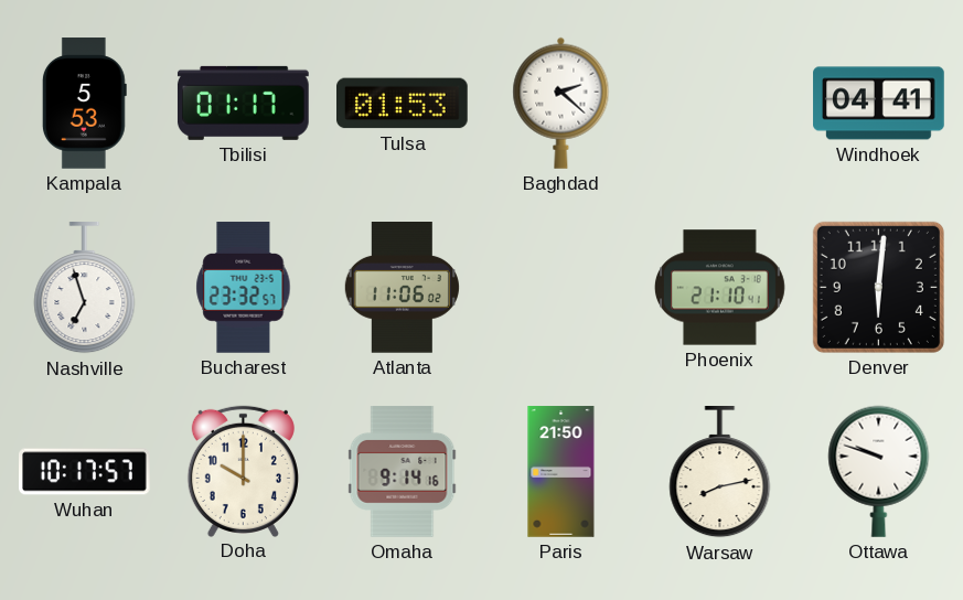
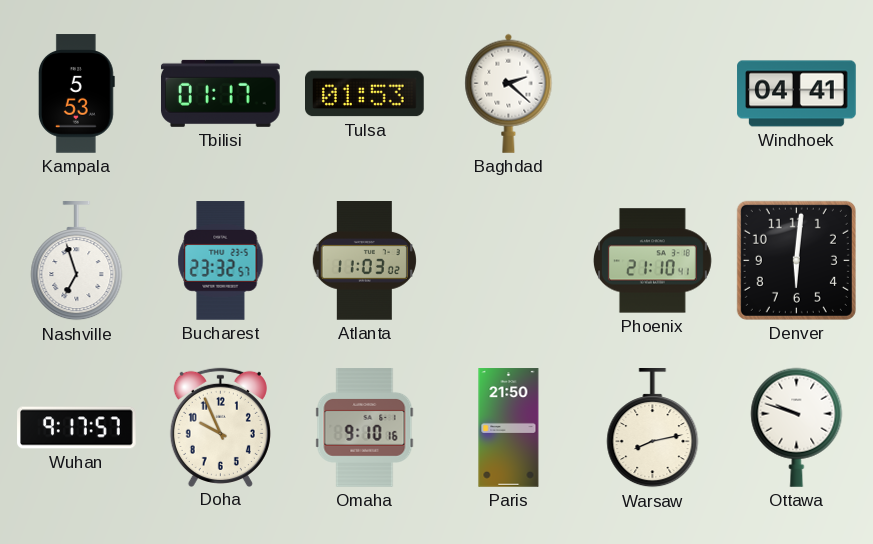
Atlanta: 11:06 -> 11:03
Wuhan: 10:17 -> 9:17
Doha: 10:00 -> 9:56
Omaha: 9:14 -> 9:10
